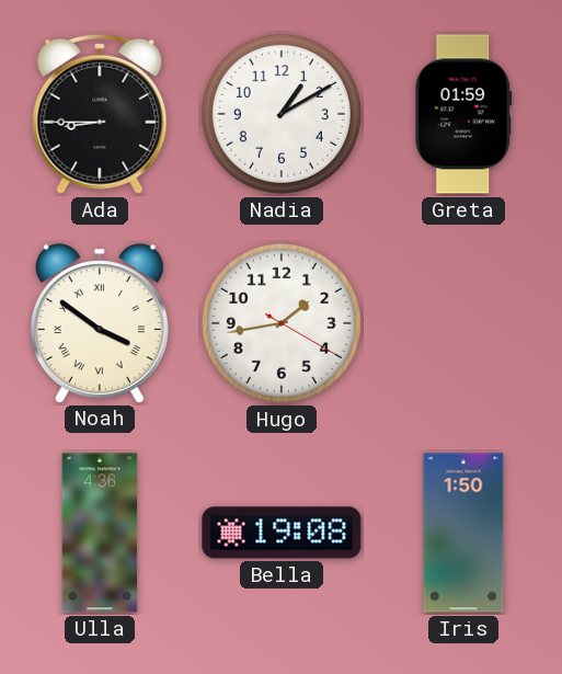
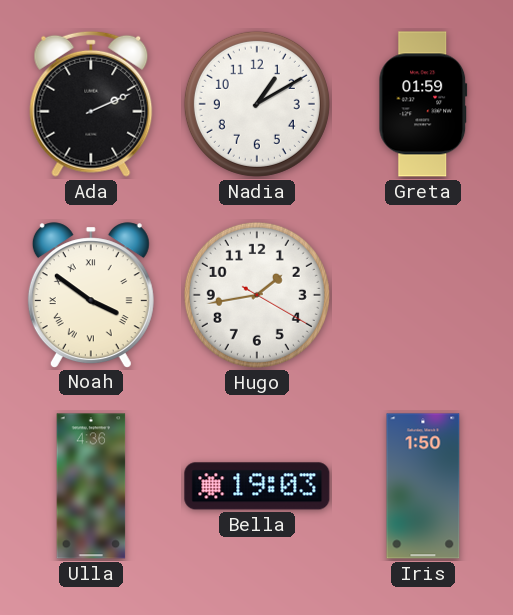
Ada: 8:45 -> 2:11
Bella: 19:08 -> 19:03
